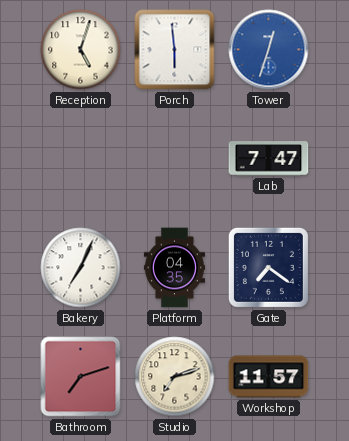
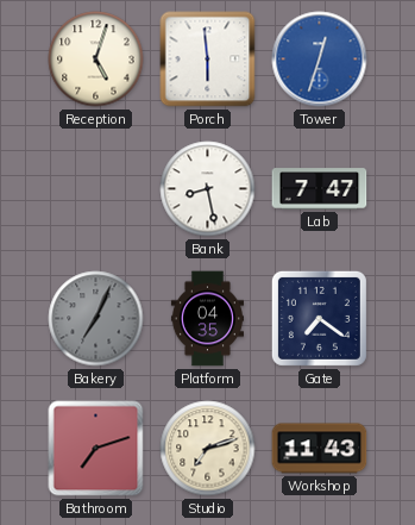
Bank: none -> 8:28
Bakery dial: white -> grey
Workshop: 11:57 -> 11:43
